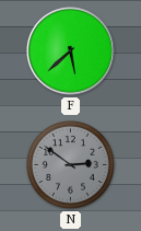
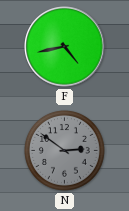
F: 5:38 -> 4:43
